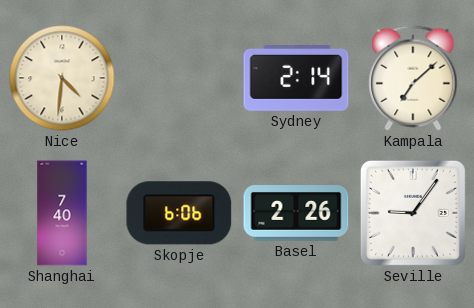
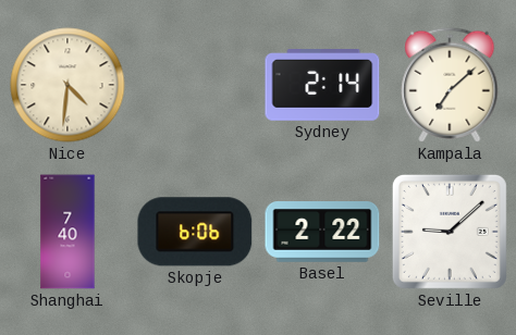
Basel: 2:26 -> 2:22
Seville: 9:06 -> 9:08
